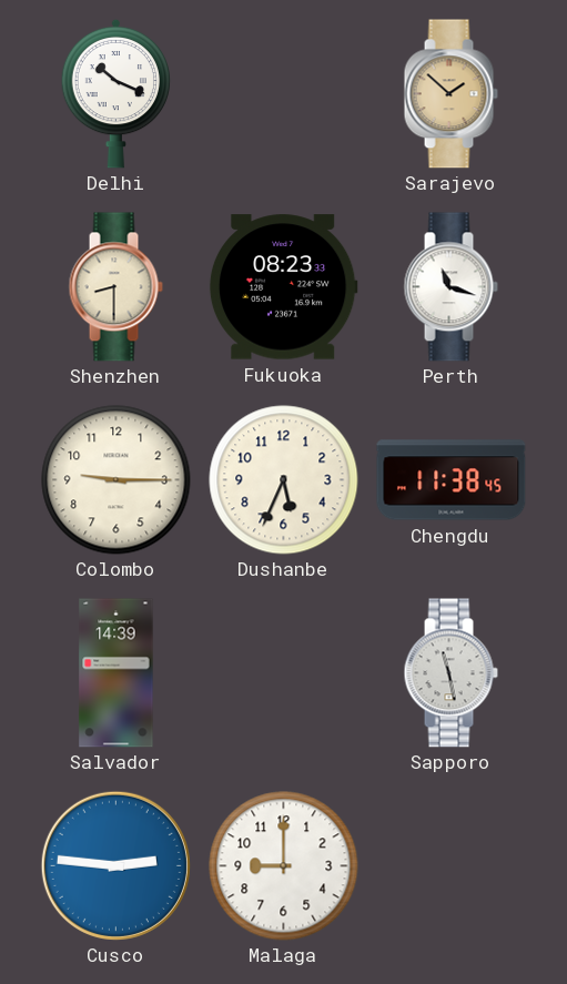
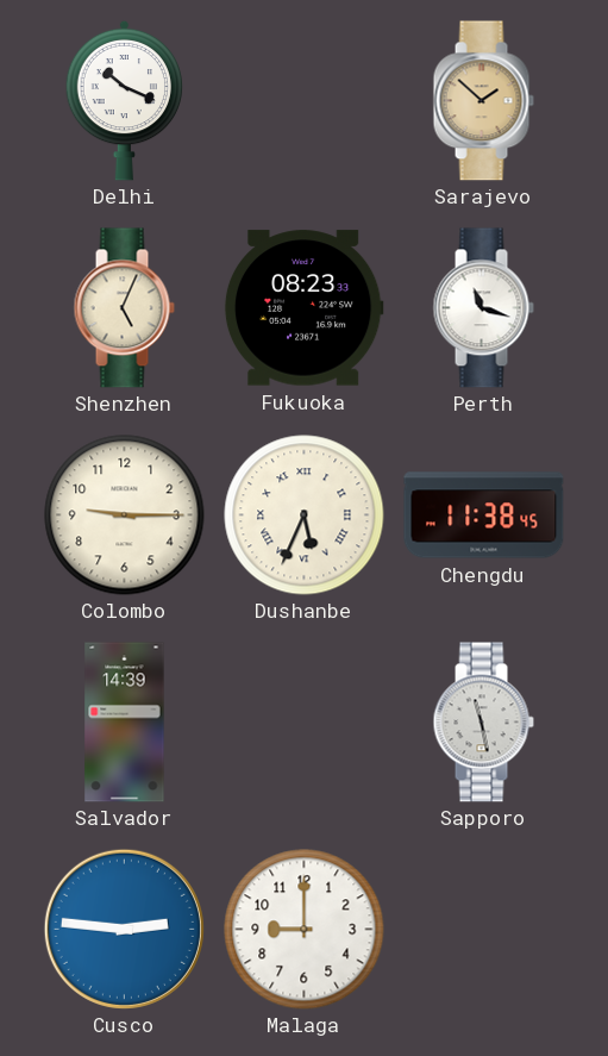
Shenzhen: 8:30 -> 5:04
Dushanbe numerals: Arabic -> Roman
